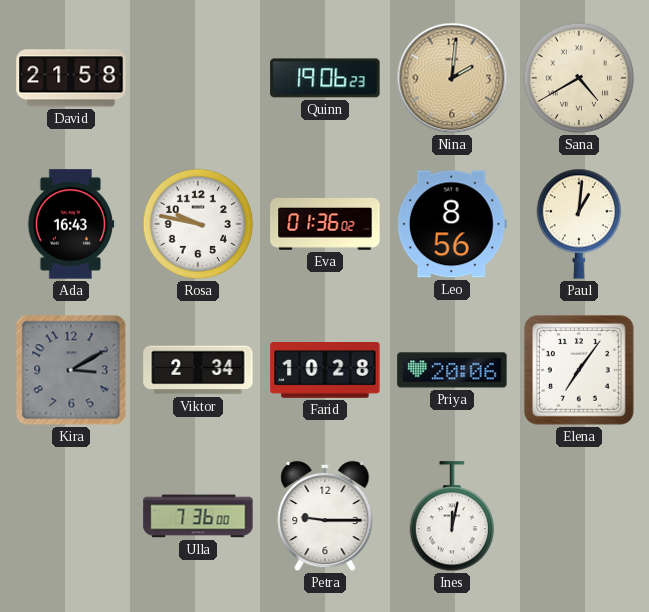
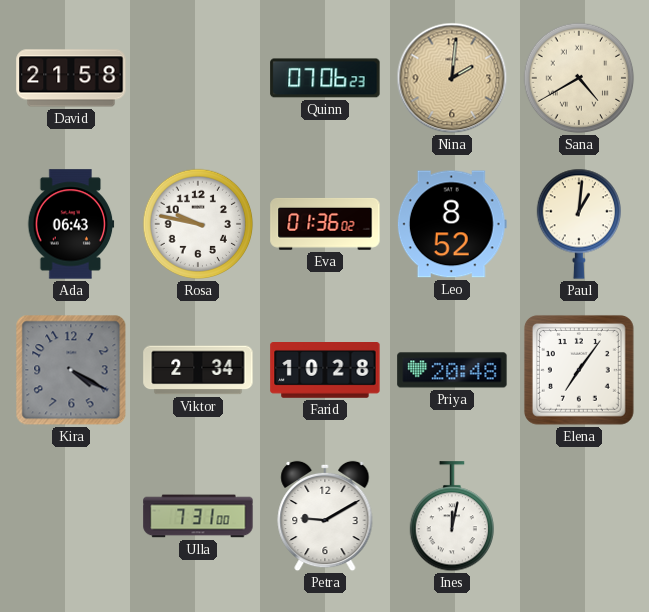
Quinn: 19:06 -> 07:06
Ada: 16:43 -> 06:43
Leo: 8:56 -> 8:52
Kira: 3:10 -> 4:20
Priya: 20:06 -> 20:48
Ulla: 7:36 -> 7:31
Petra: 9:15 -> 9:10
